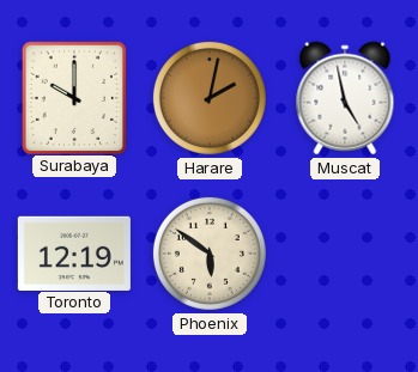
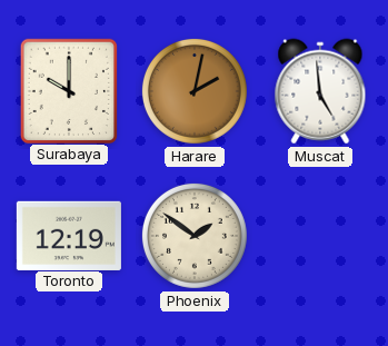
Muscat: 4:58 -> 4:59
Phoenix: 5:51 -> 1:51
